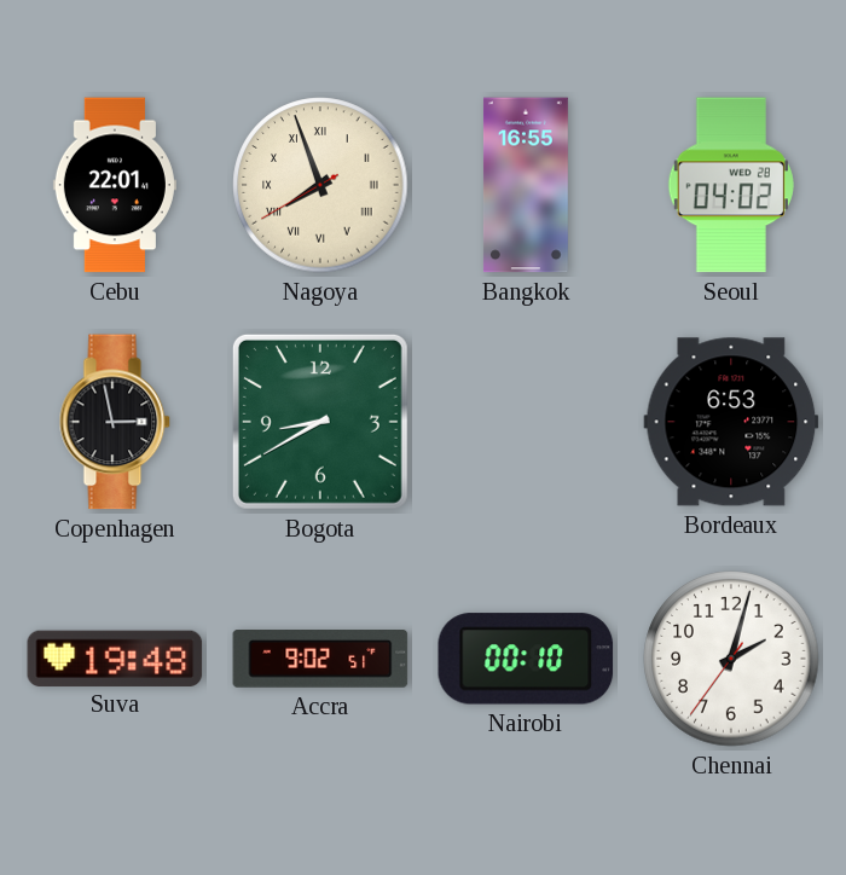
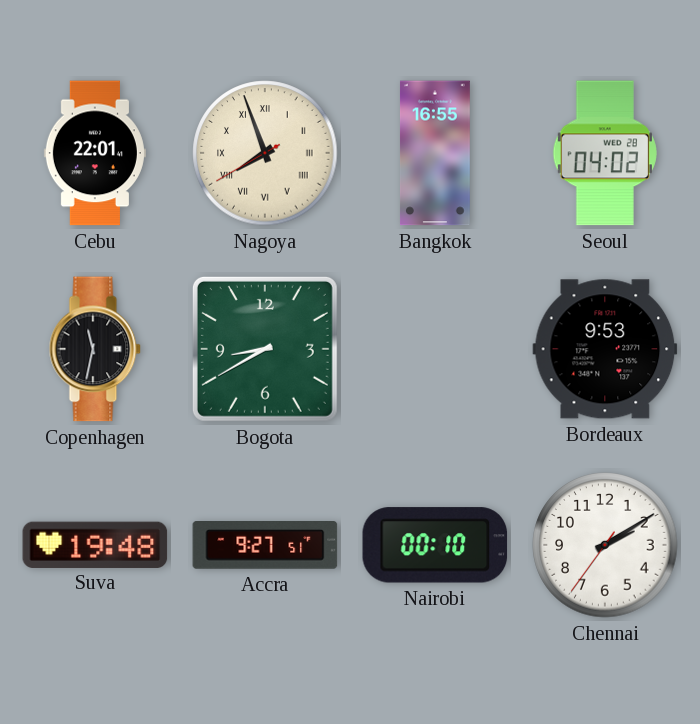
Copenhagen: 2:58 -> 11:32
Bordeaux: 6:53 -> 9:53
Accra: 9:02 -> 9:27
Chennai: 2:02 -> 2:09
